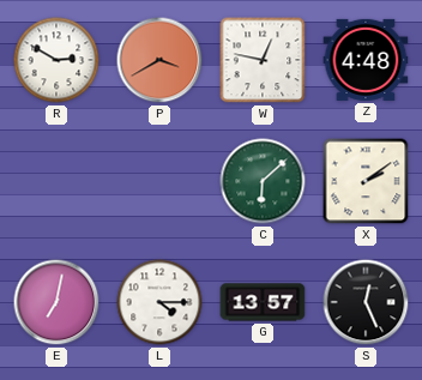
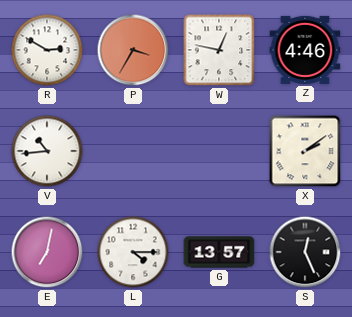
P: 3:40 -> 3:35
Z: 4:48 -> 4:46
V: none -> 10:44
C: 6:08 -> none
